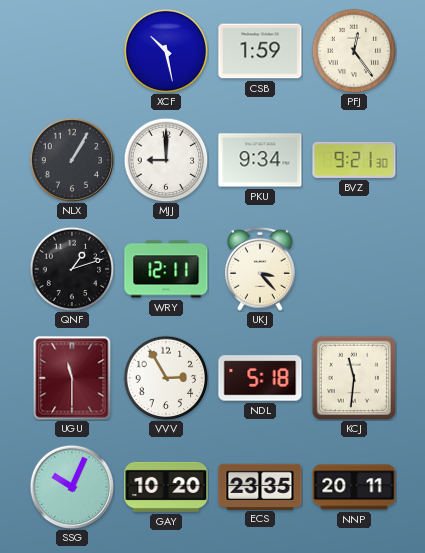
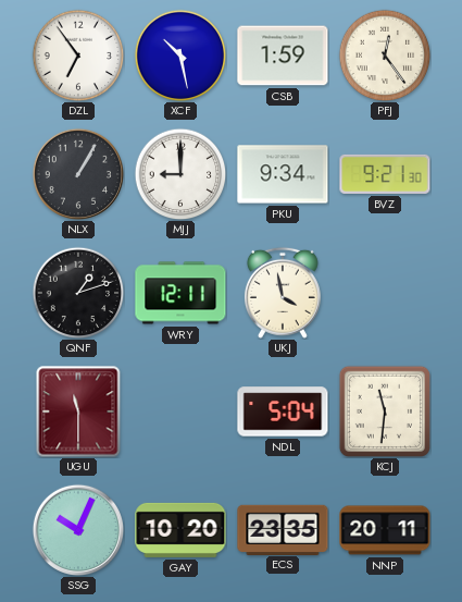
DZL: none -> 6:54
UKJ: 3:23 -> 3:58
VVV: 2:55 -> none
NDL: 5:18 -> 5:04
